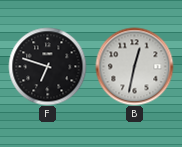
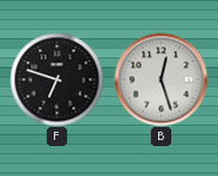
B: 12:32 -> 12:27
